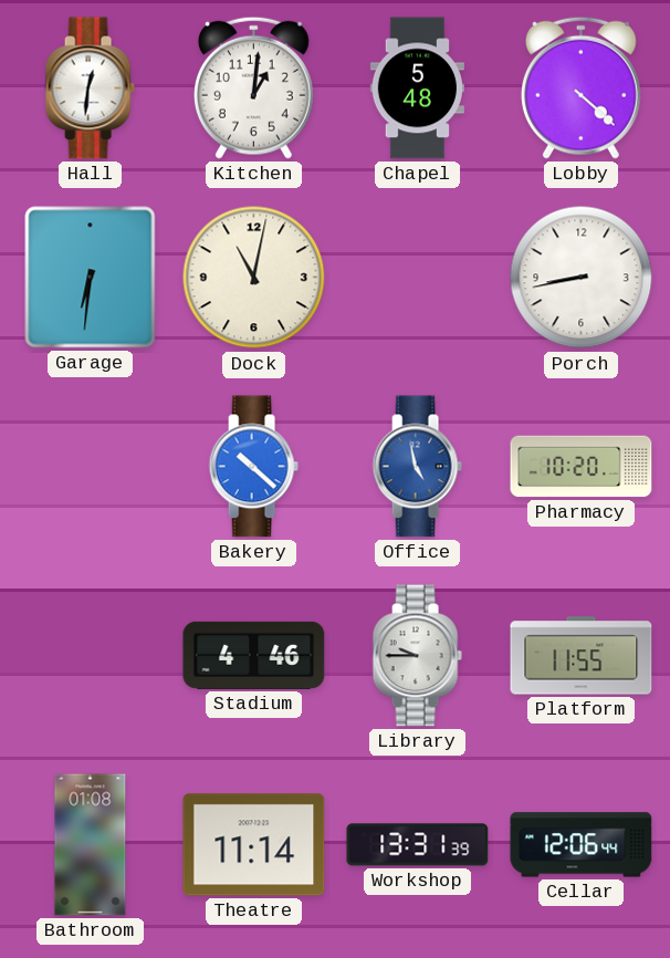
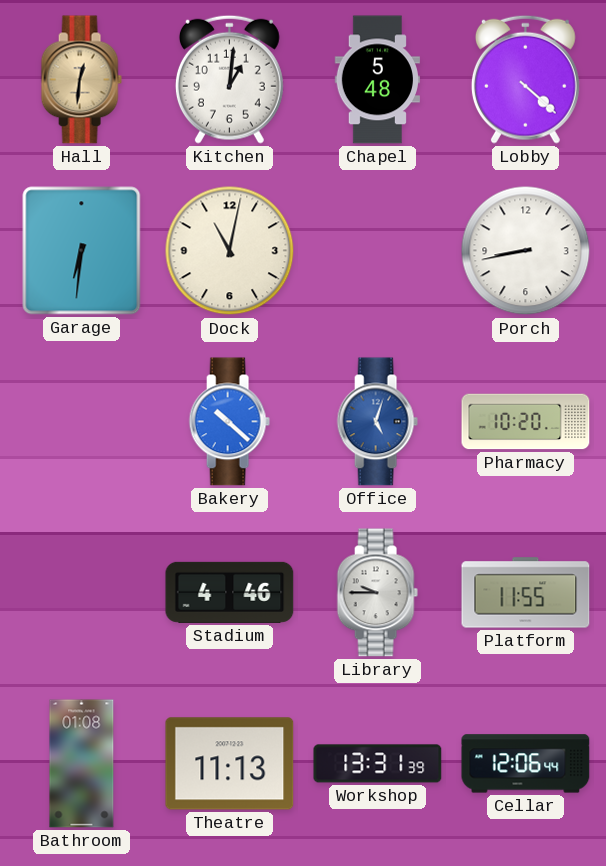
Hall dial: white -> champagne
Office: 4:58 -> 5:03
Theatre: 11:14 -> 11:13
